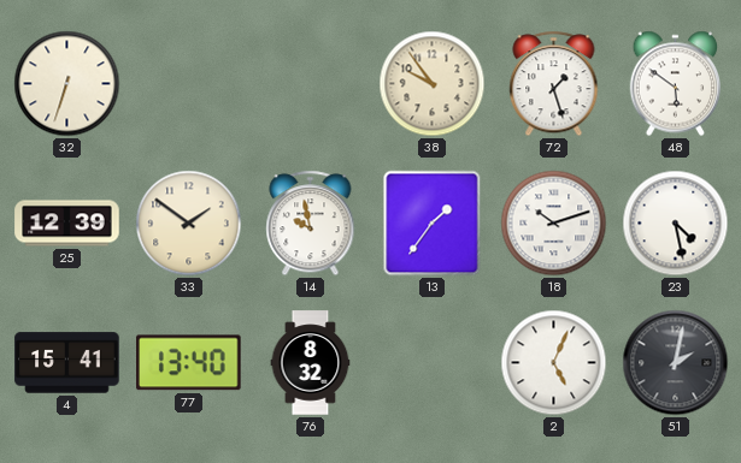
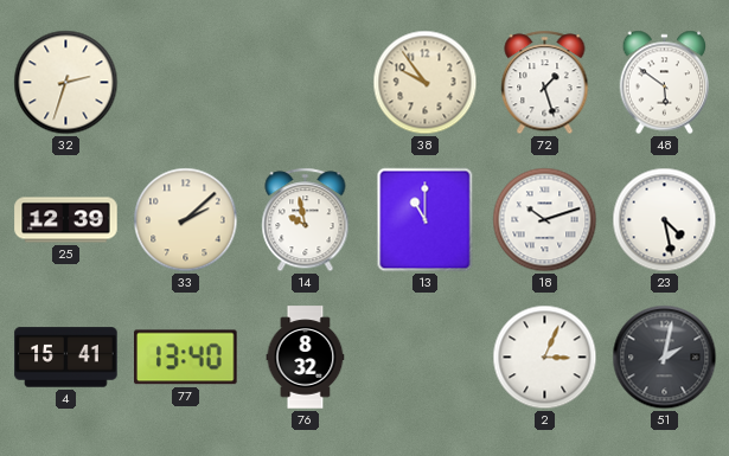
32: 6:33 -> 2:33
33: 1:51 -> 2:08
13: 1:36 -> 11:00
2: 5:04 -> 3:04
